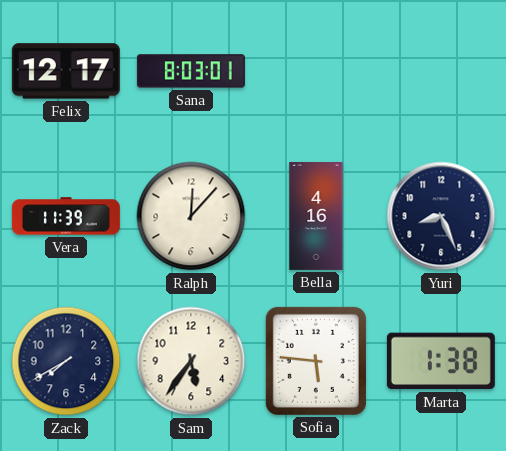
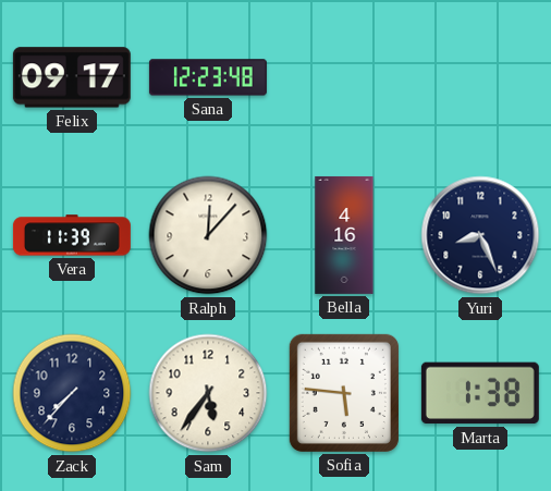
Felix: 12:17 -> 09:17
Sana: 8:03 -> 12:23
Zack: 7:40 -> 7:37
